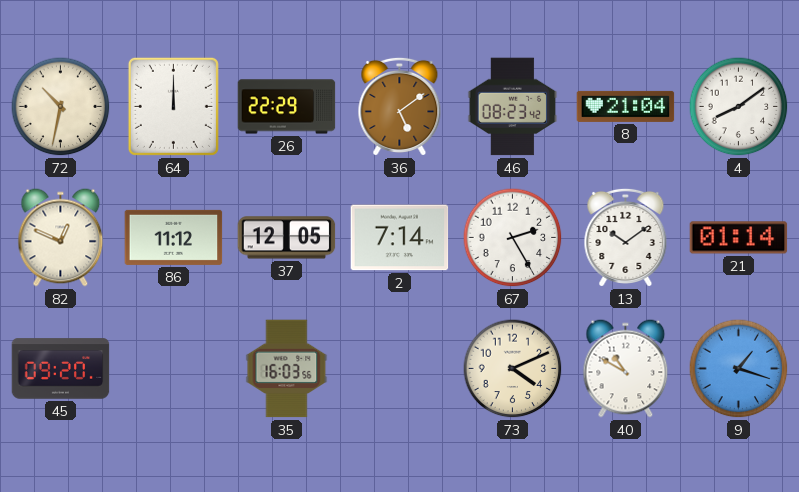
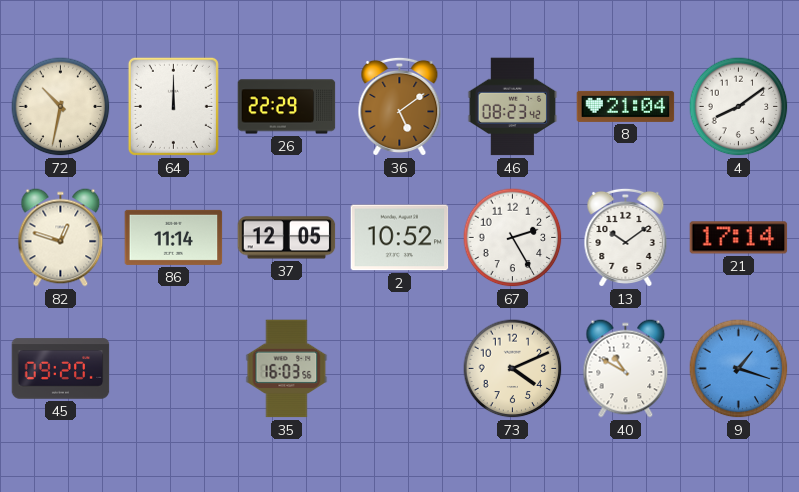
82: 12:49 -> 12:48
86: 11:12 -> 11:14
2: 7:14 -> 10:52
21: 01:14 -> 17:14
